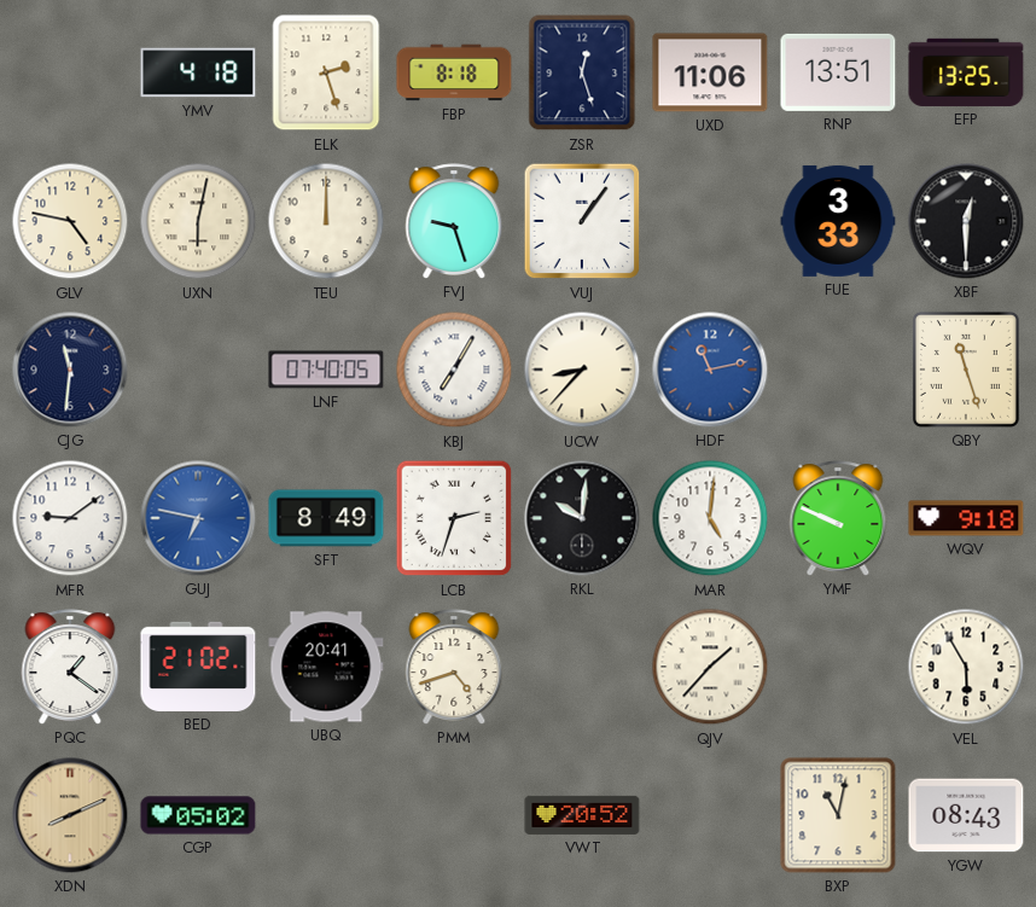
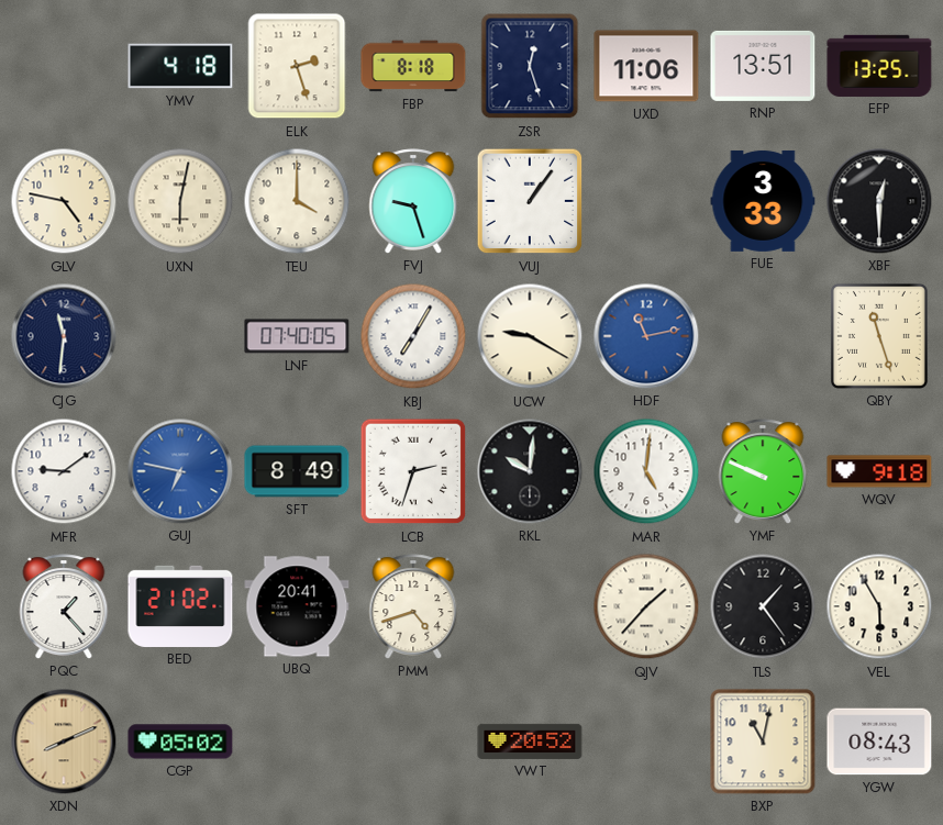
TEU: 12:00 -> 4:00
UCW: 8:37 -> 9:20
PQC: 1:21 -> 1:23
TLS: none -> 1:24
